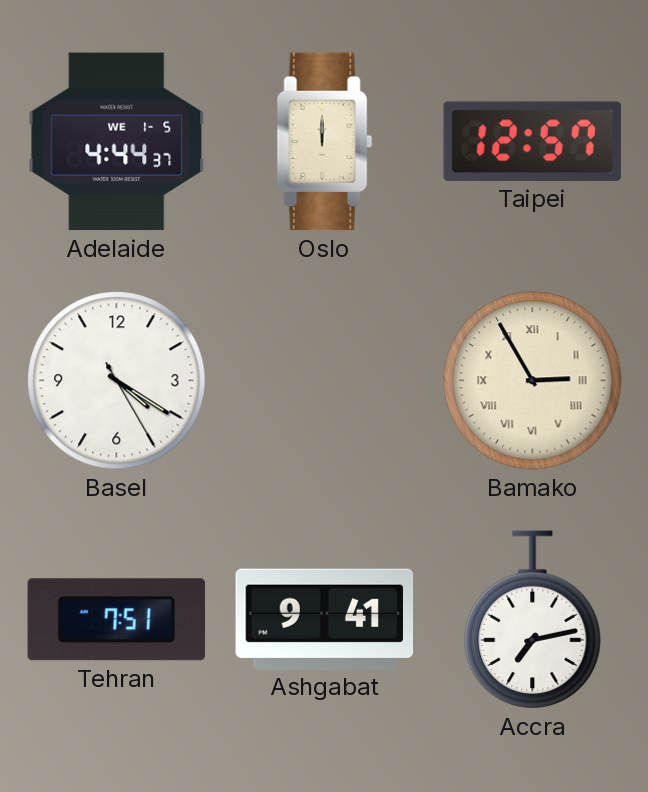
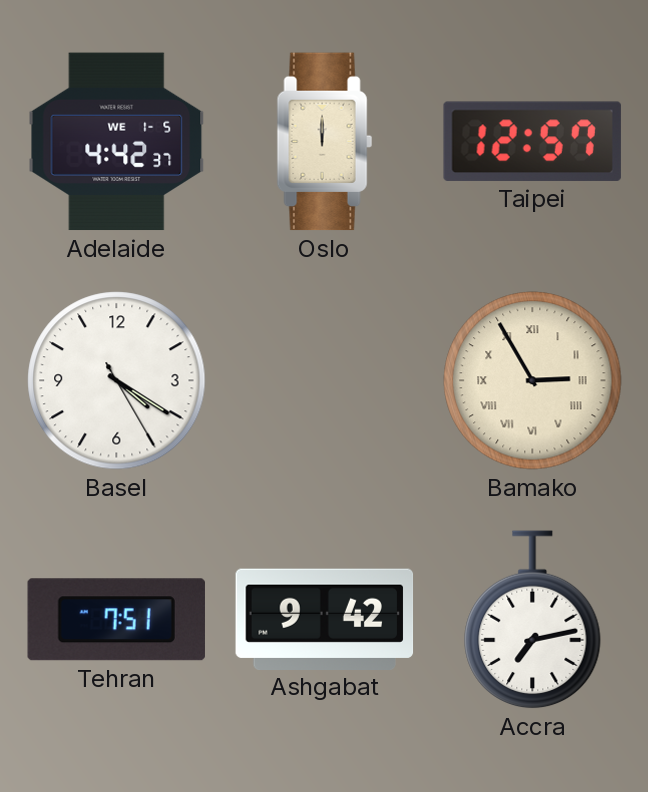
Adelaide: 4:44 -> 4:42
Ashgabat: 9:41 -> 9:42
